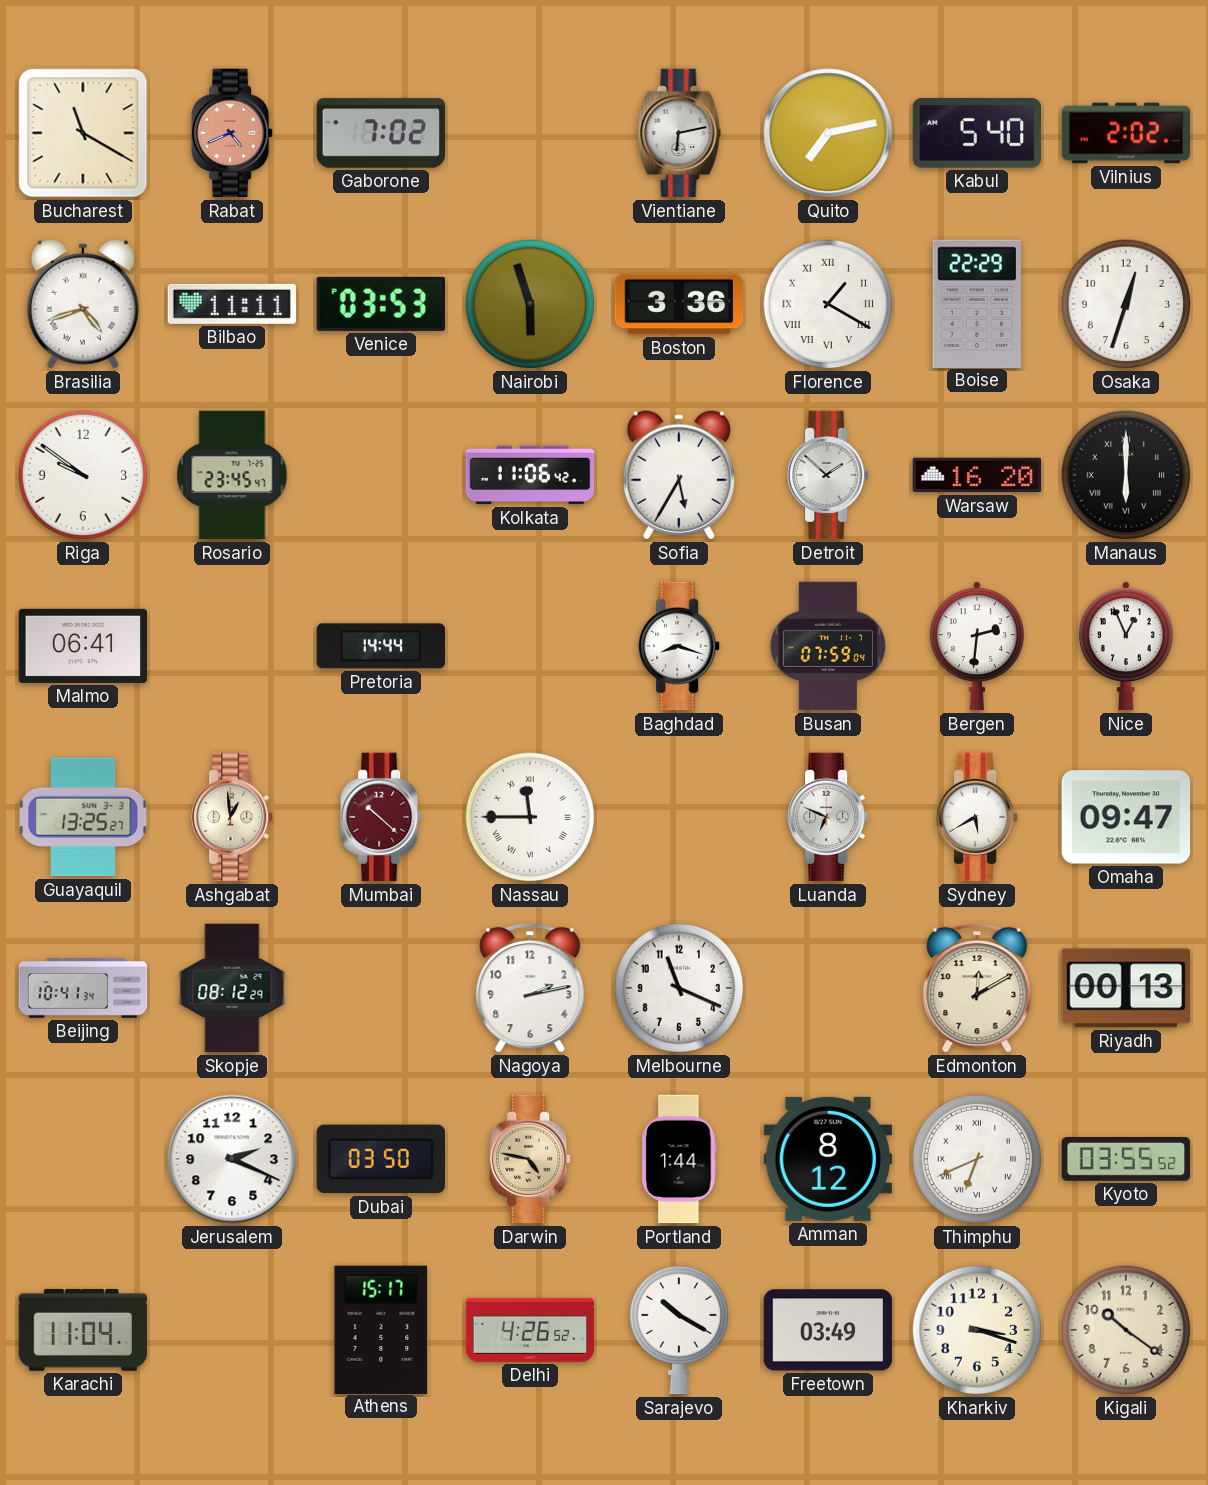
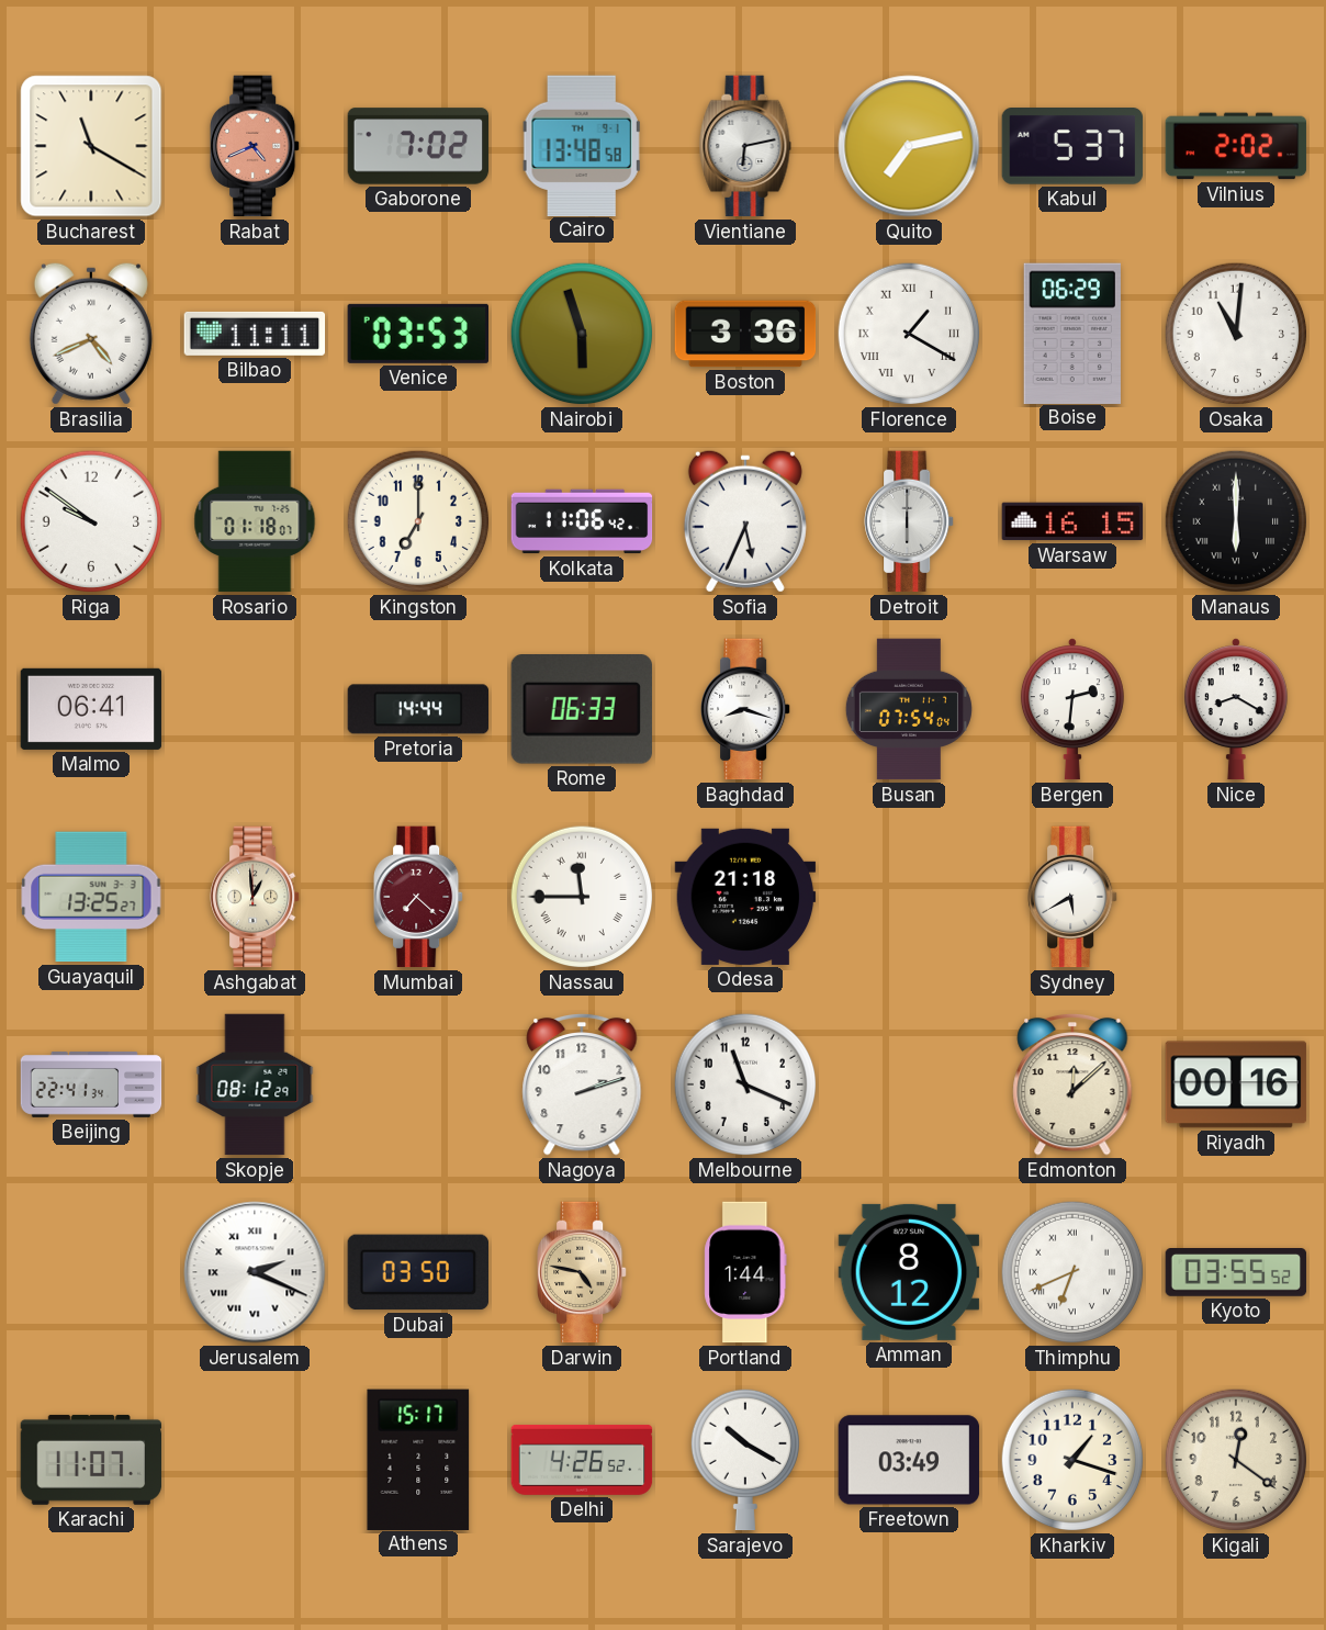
Cairo: none -> 13:48
Kabul: 5:40 -> 5:37
Brasilia: 4:42 -> 4:41
Boise: 22:29 -> 06:29
Osaka: 12:33 -> 11:01
Rosario: 23:45 -> 01:18
Kingston: none -> 7:00
Sofia: 5:35 -> 5:34
Detroit: 1:52 -> 6:00
Warsaw: 16:20 -> 16:15
Rome: none -> 06:33
Busan: 07:59 -> 07:54
Nice: 12:56 -> 8:20
Mumbai: 10:22 -> 7:22
Odesa: none -> 21:18
Luanda: 6:49 -> none
Omaha: 09:47 -> none
Beijing: 10:41 -> 22:41
Nagoya: 2:13 -> 2:12
Edmonton: 12:10 -> 12:08
Riyadh: 00:13 -> 00:16
Jerusalem numerals: Arabic -> Roman
Karachi: 11:04 -> 11:07
Kharkiv: 3:18 -> 1:18
Kigali: 10:21 -> 12:21
